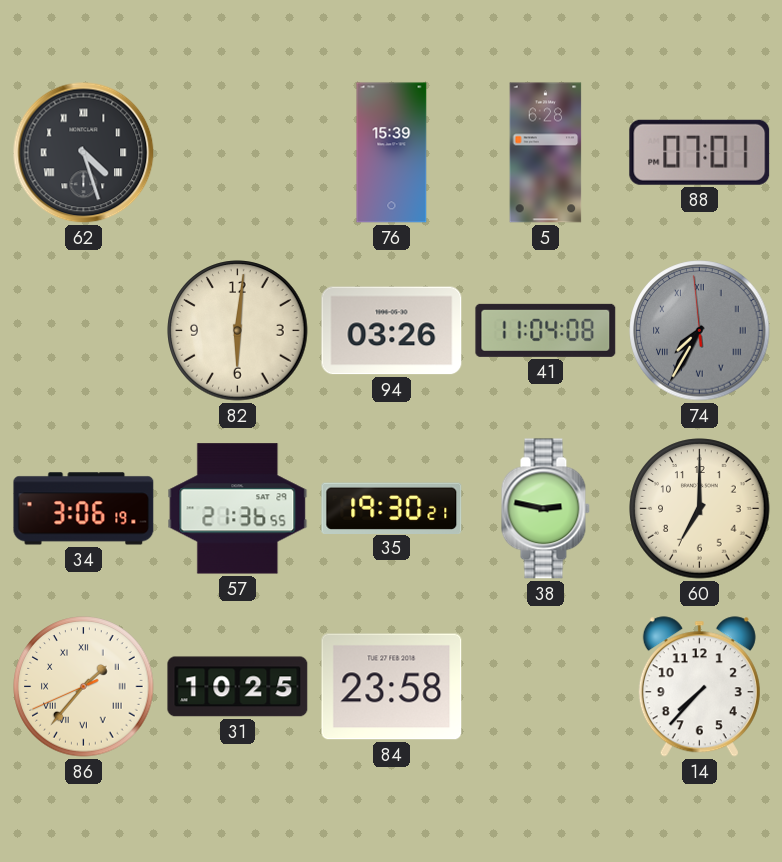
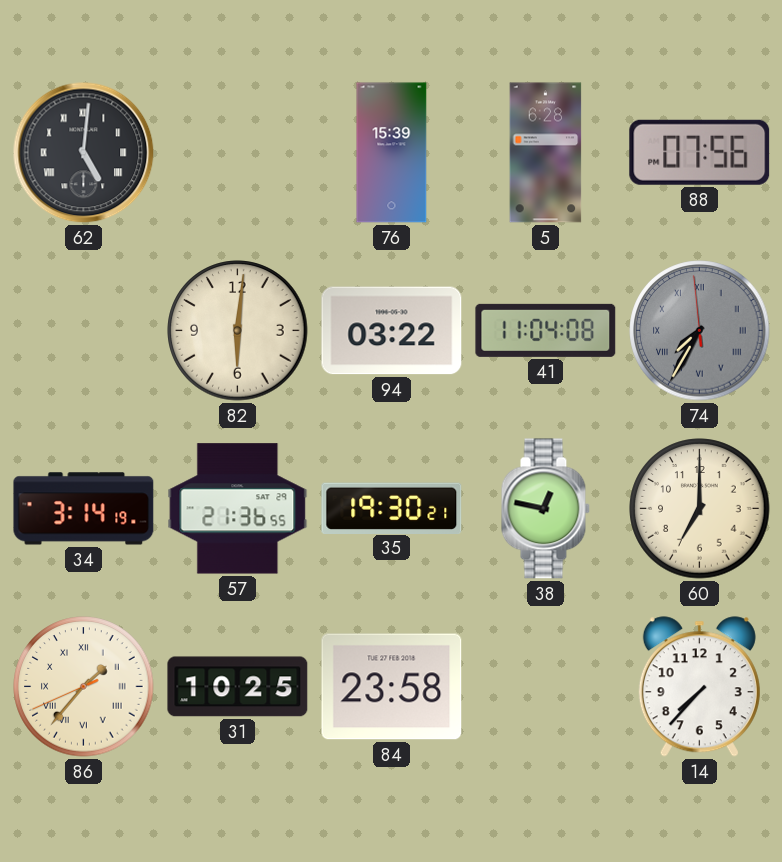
62: 4:27 -> 5:01
88: 07:01 -> 07:56
94: 03:26 -> 03:22
34: 3:06 -> 3:14
38: 2:47 -> 12:47
